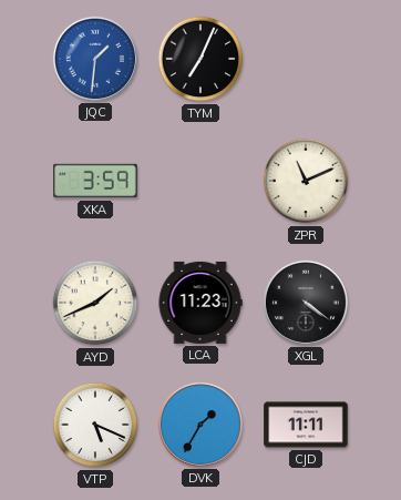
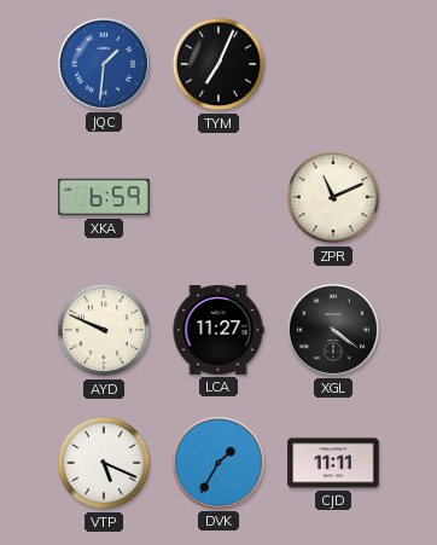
XKA: 3:59 -> 6:59
AYD: 1:41 -> 9:49
LCA: 11:23 -> 11:27
